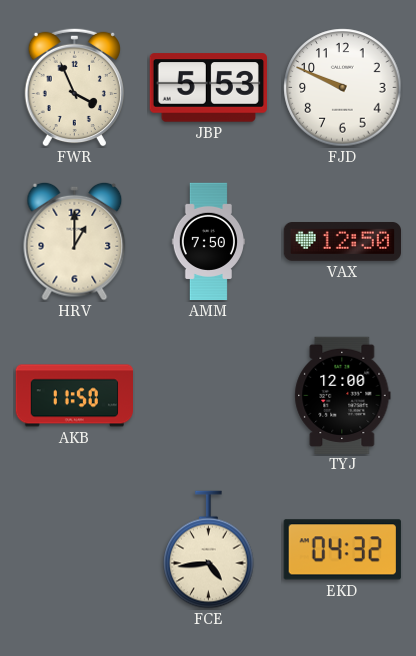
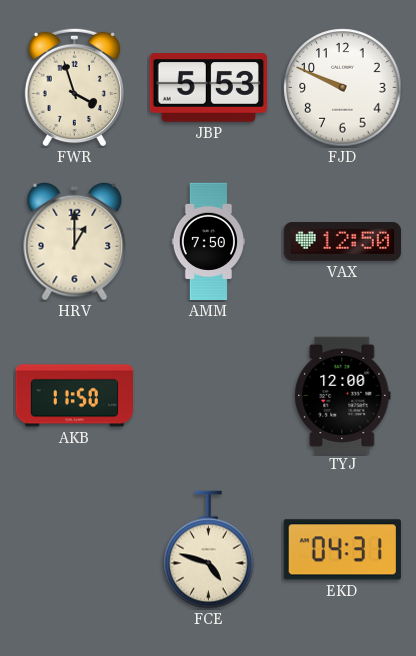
FWR: 3:56 -> 3:57
FCE: 4:44 -> 4:48
EKD: 04:32 -> 04:31
